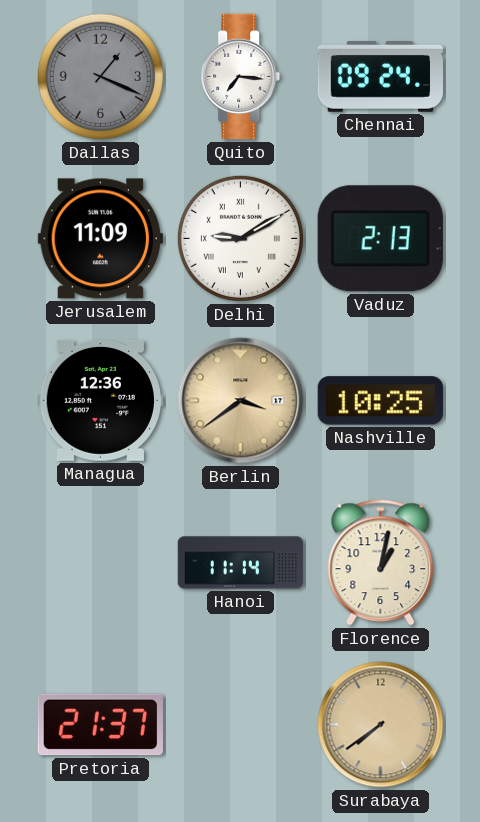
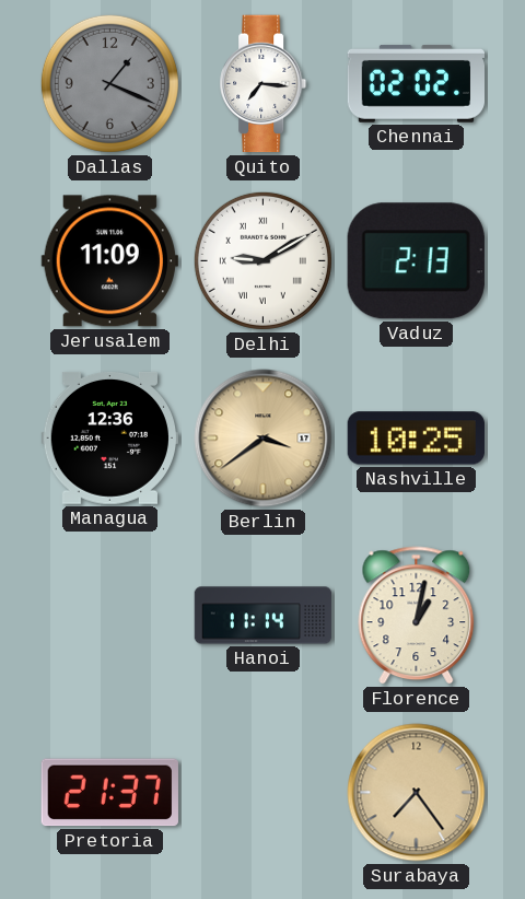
Chennai: 09:24 -> 02:02
Surabaya: 7:39 -> 7:24
